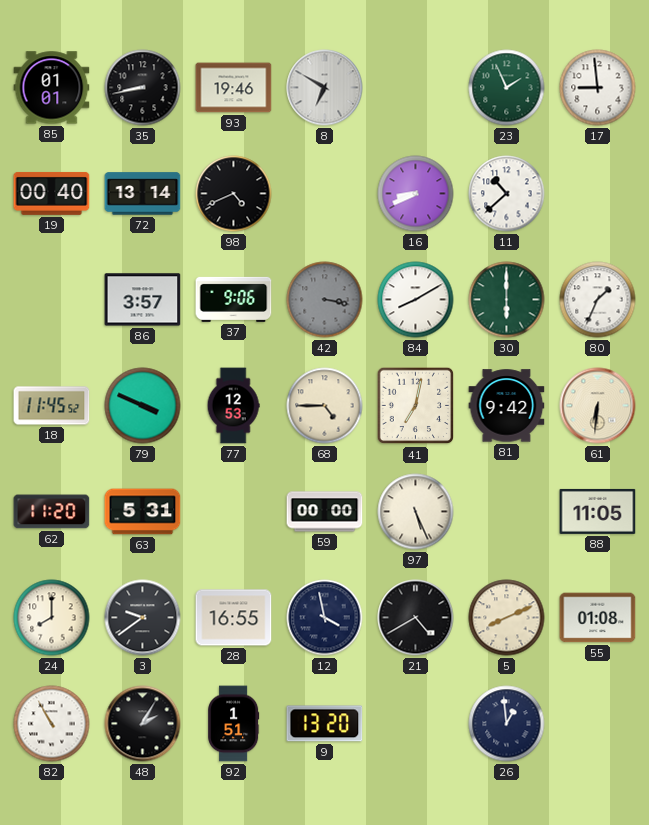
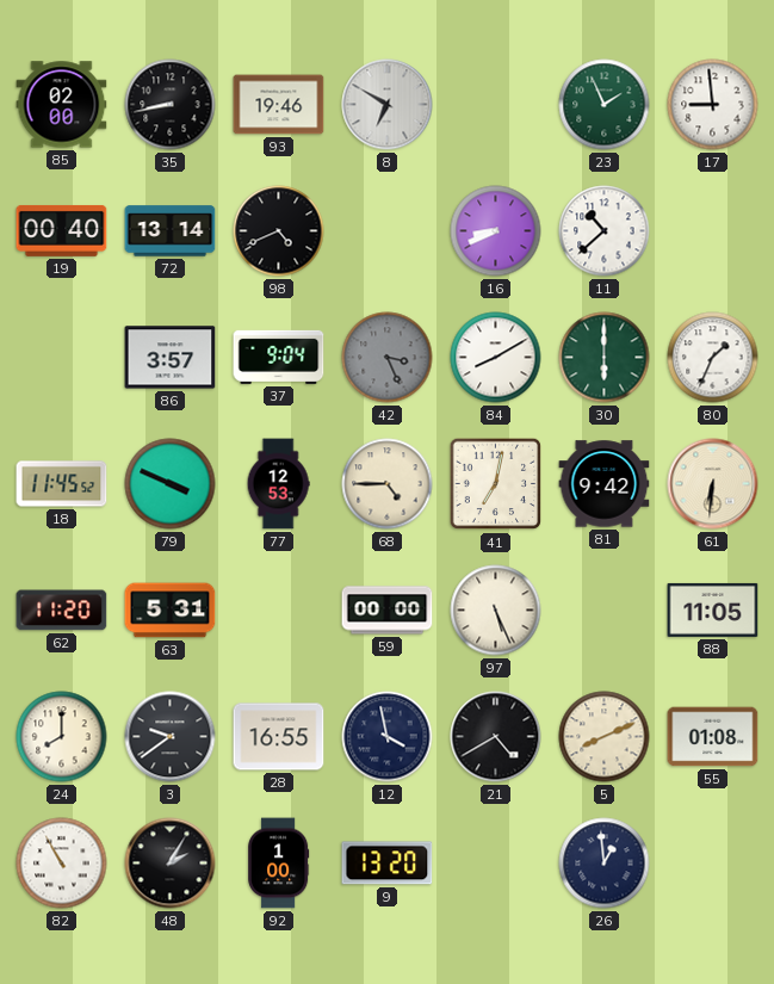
85: 01:01 -> 02:00
37: 9:06 -> 9:04
42: 3:17 -> 3:26
92: 1:51 -> 1:00
